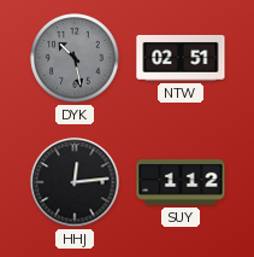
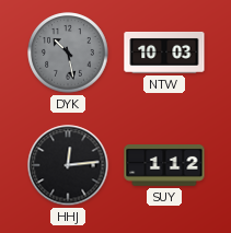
NTW: 02:51 -> 10:03
